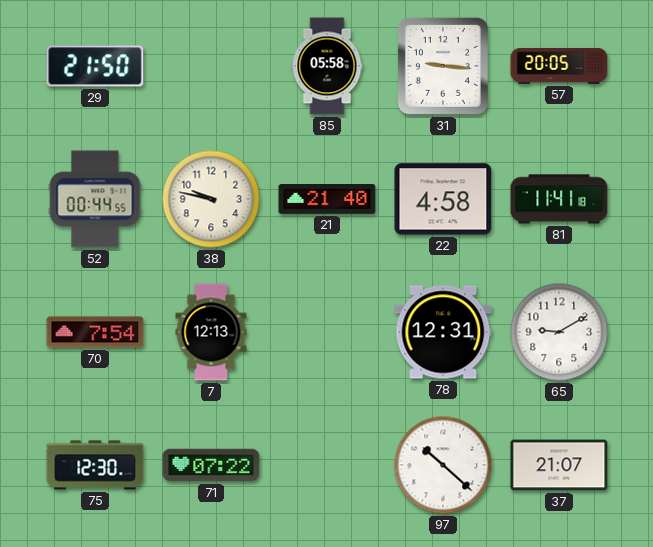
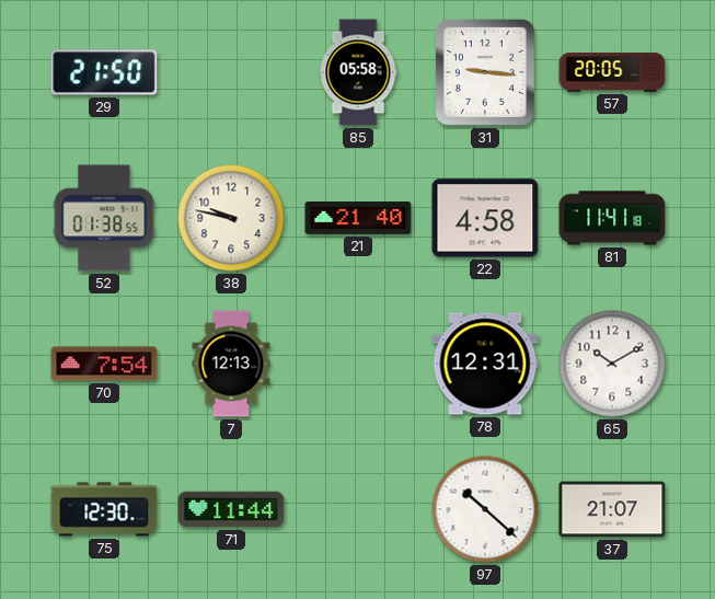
52: 00:44 -> 01:38
65: 9:10 -> 10:10
71: 07:22 -> 11:44
